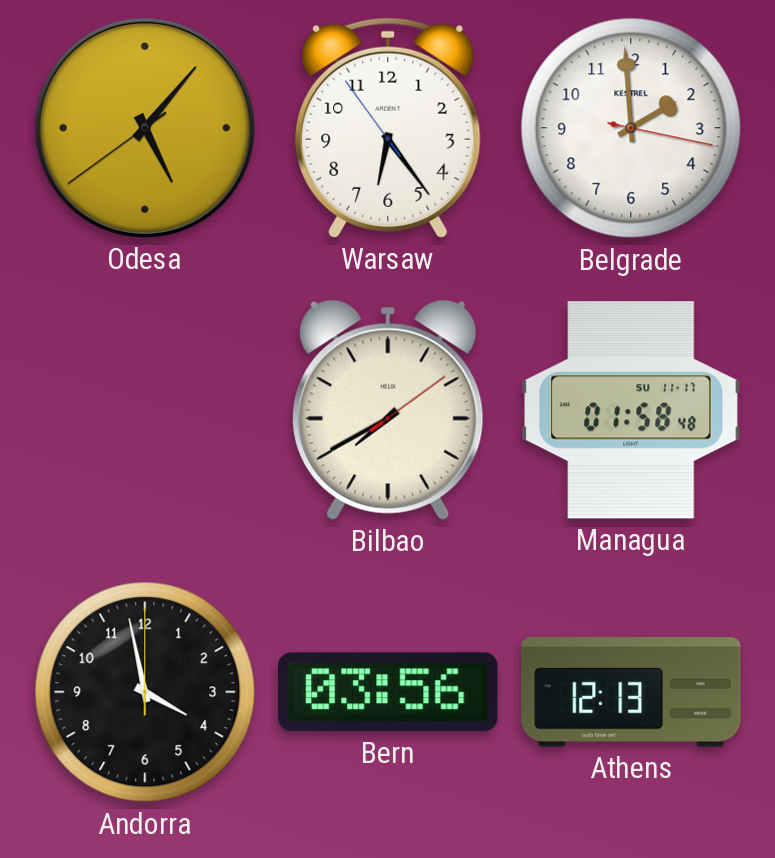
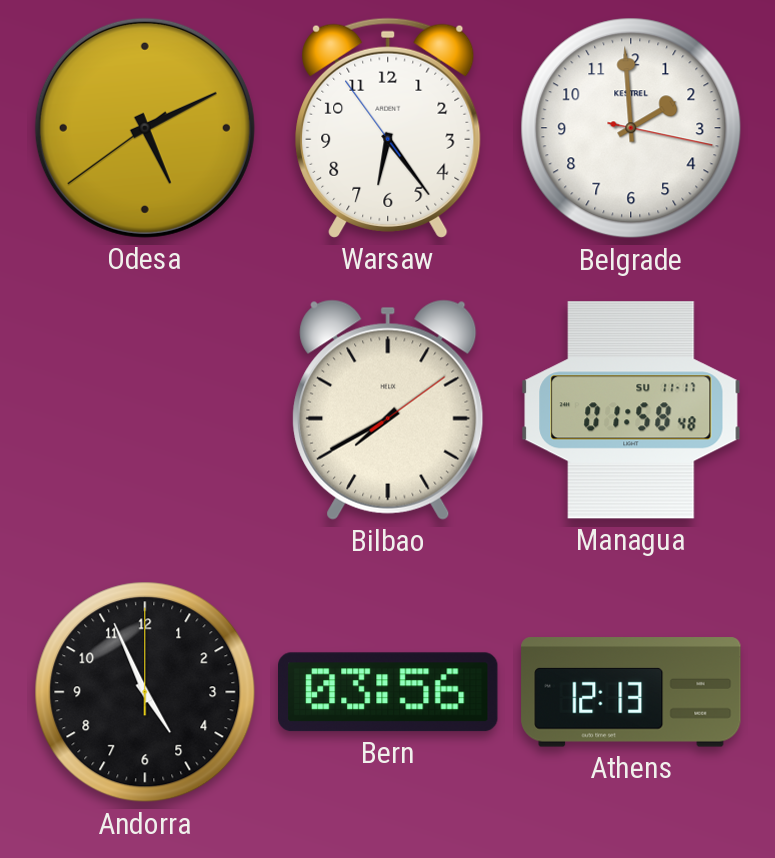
Odesa: 5:06 -> 5:10
Andorra: 3:58 -> 4:56
